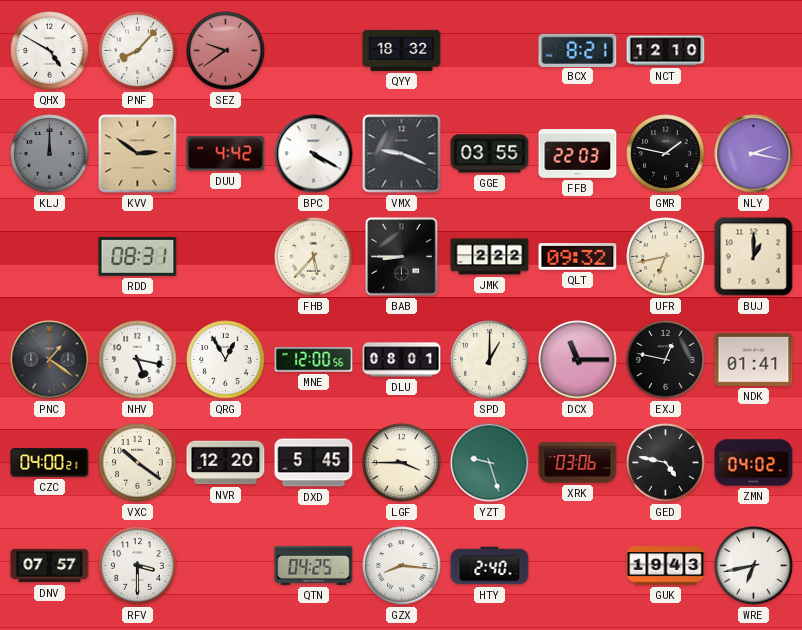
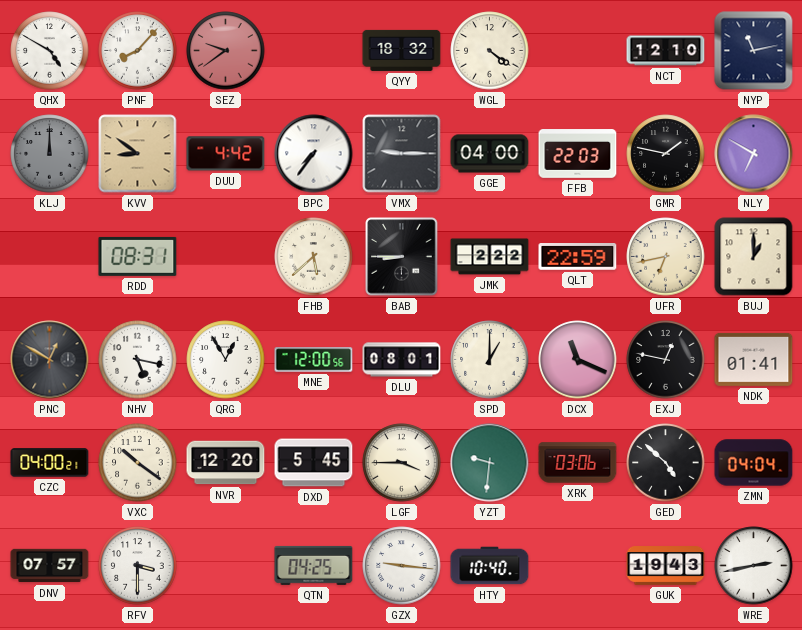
WGL: none -> 4:21
BCX: 8:21 -> none
NYP: none -> 11:13
KVV: 2:51 -> 8:51
BPC: 4:20 -> 7:36
VMX: 9:19 -> 9:15
GGE: 03:55 -> 04:00
NLY: 2:17 -> 6:50
FHB: 5:37 -> 5:38
QLT: 09:32 -> 22:59
PNC: 1:21 -> 12:50
DCX: 11:15 -> 11:19
YZT: 9:27 -> 9:31
GED: 4:47 -> 4:52
ZMN: 04:02 -> 04:04
GZX: 8:16 -> 9:16
HTY: 2:40 -> 10:40
WRE: 6:43 -> 2:43
